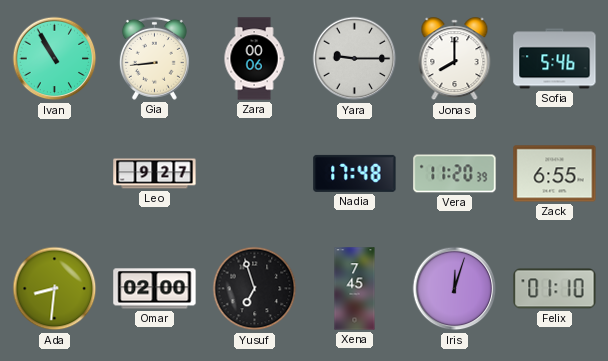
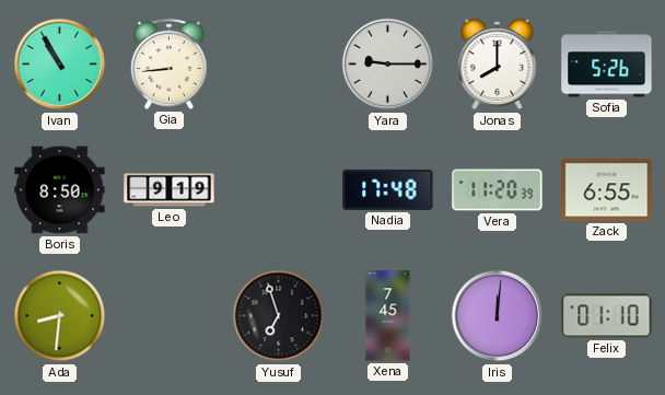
Zara: 00:06 -> none
Sofia: 5:46 -> 5:26
Boris: none -> 8:50
Leo: 9:27 -> 9:19
Omar: 02:00 -> none
Iris: 12:03 -> 12:01
